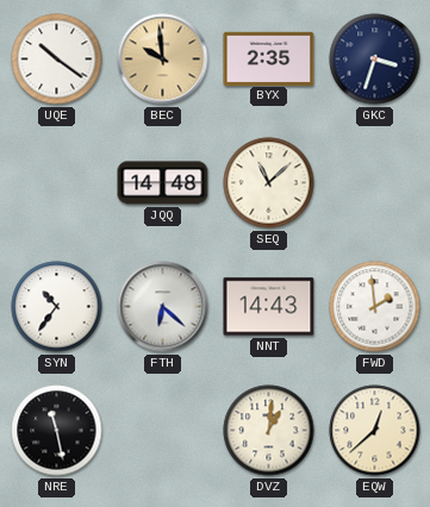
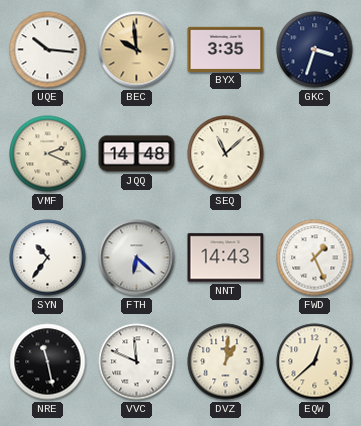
UQE: 10:21 -> 10:16
BYX: 2:35 -> 3:35
VMF: none -> 2:19
FWD: 1:59 -> 1:26
VVC: none -> 11:49
